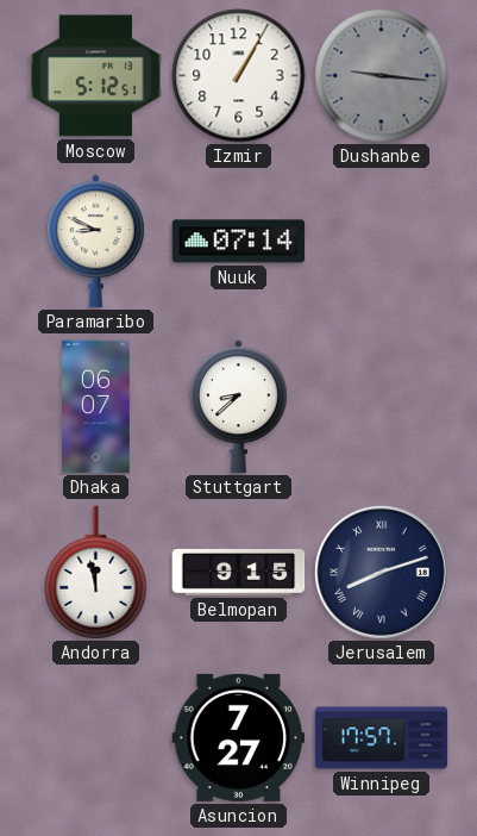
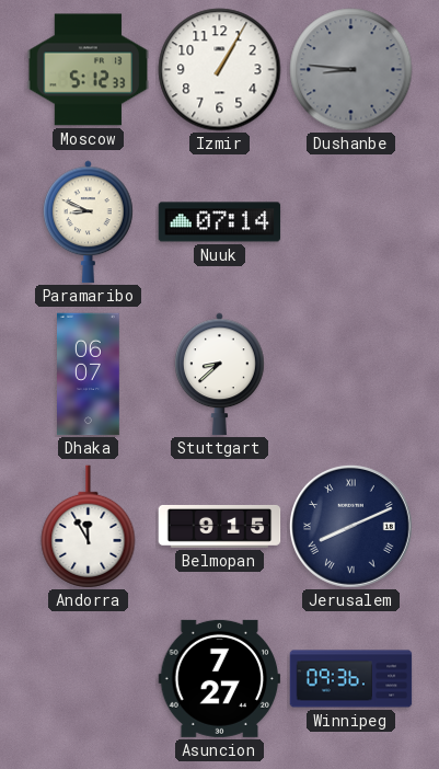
Moscow: 5:12:51 -> 5:12:33
Dushanbe: 9:16 -> 8:46
Andorra: 11:58 -> 11:55
Jerusalem: 8:12 -> 8:11
Winnipeg: 17:57 -> 09:36
